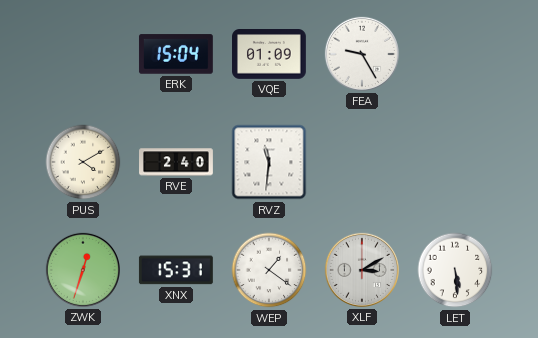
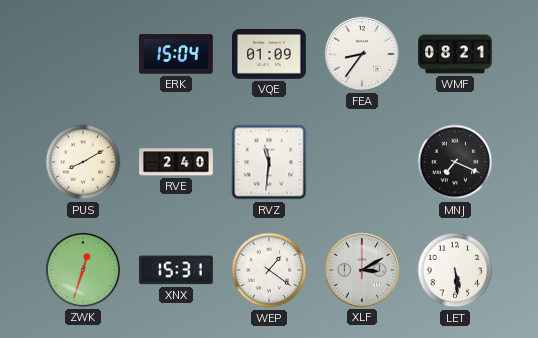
FEA: 9:25 -> 8:36
WMF: none -> 08:21
PUS: 4:10 -> 8:10
MNJ: none -> 7:19
